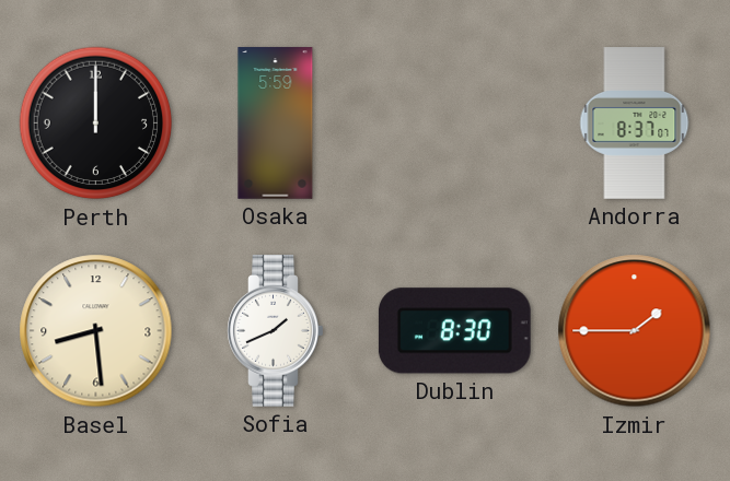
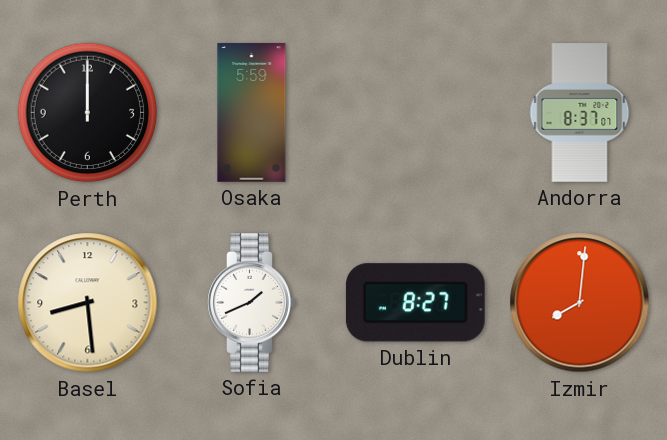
Dublin: 8:30 -> 8:27
Izmir: 1:45 -> 8:01
